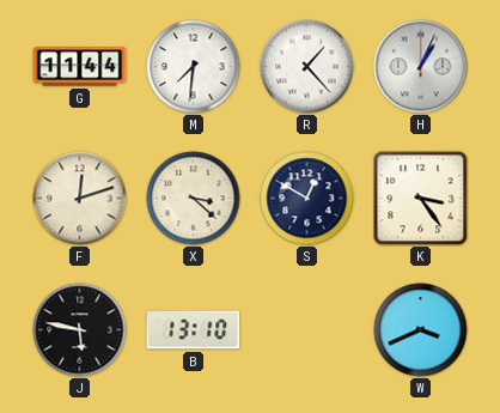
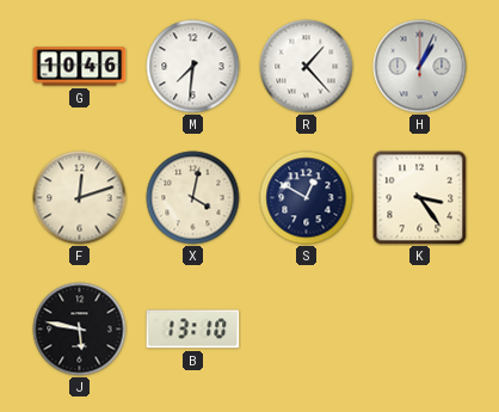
G: 11:44 -> 10:46
X: 3:22 -> 4:02
W: 3:41 -> none
